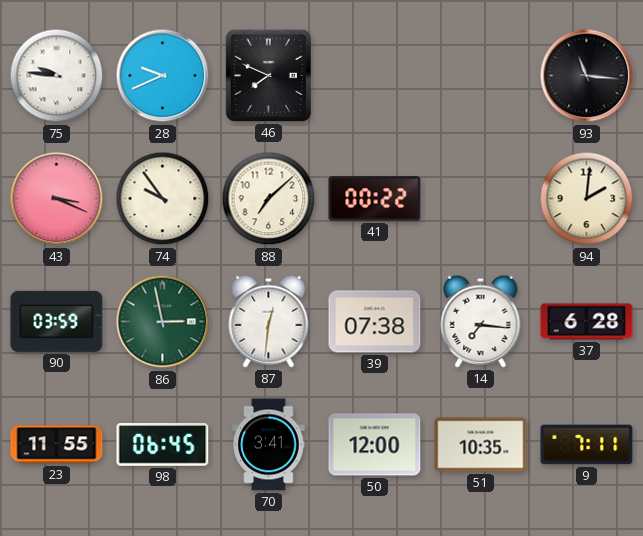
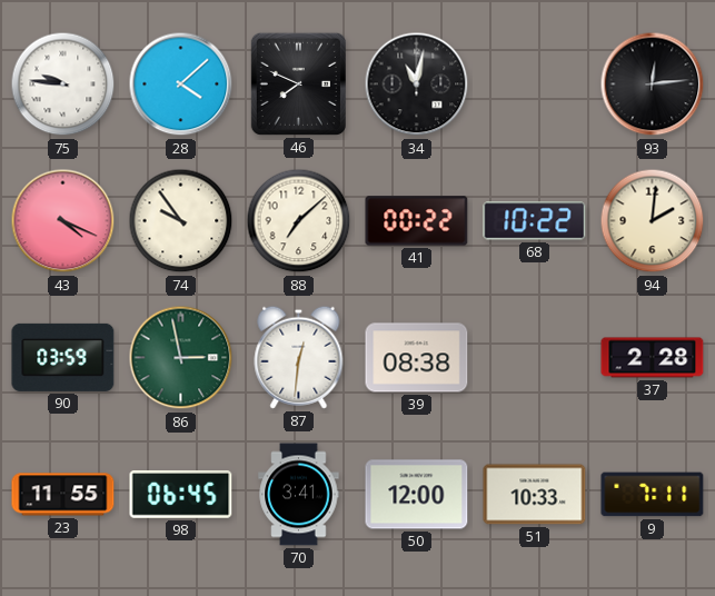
28: 9:41 -> 4:08
34: none -> 11:02
93: 11:16 -> 12:14
43: 3:19 -> 4:19
68: none -> 10:22
39: 07:38 -> 08:38
14: 7:16 -> none
37: 6:28 -> 2:28
51: 10:35 -> 10:33
